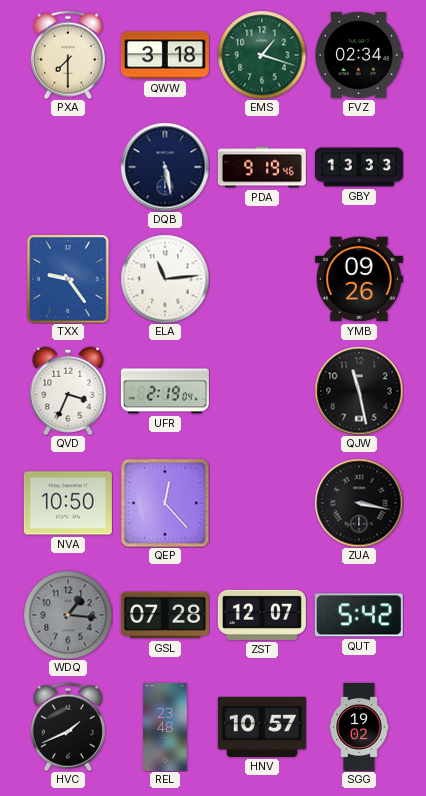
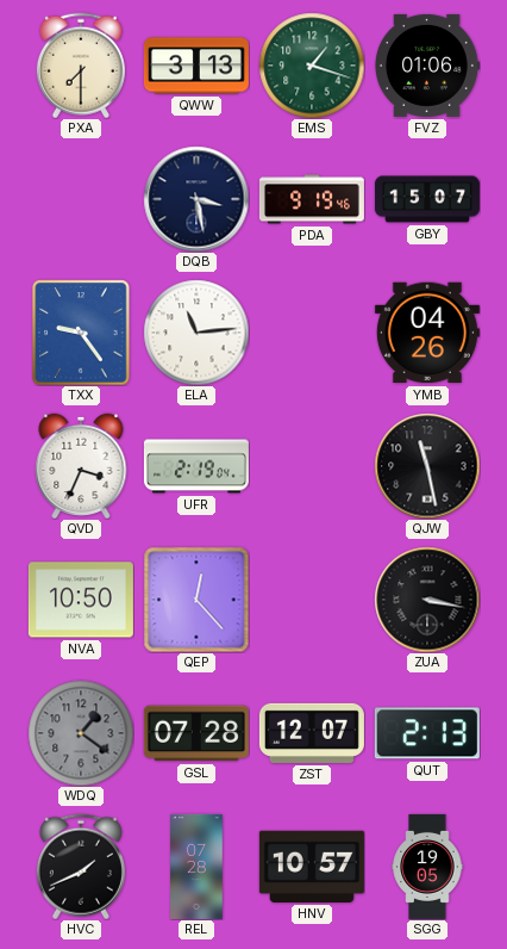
QWW: 3:18 -> 3:13
FVZ: 02:34 -> 01:06
DQB: 5:28 -> 3:28
GBY: 13:33 -> 15:07
YMB: 09:26 -> 04:26
WDQ: 1:16 -> 1:21
QUT: 5:42 -> 2:13
REL: 23:48 -> 07:28
SGG: 19:02 -> 19:05
